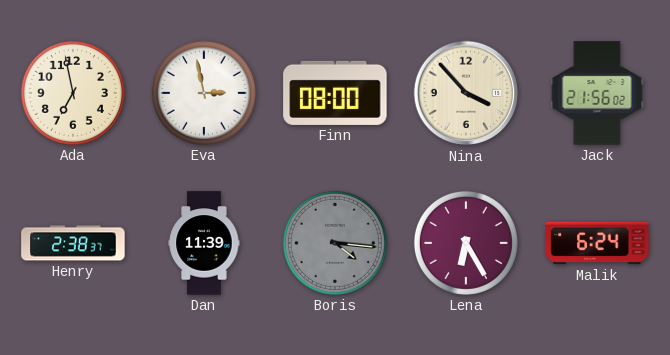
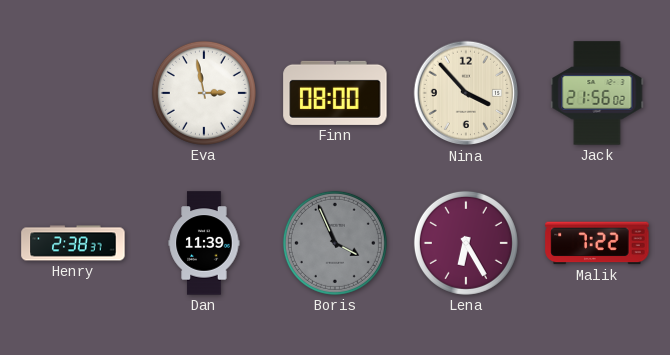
Ada: 6:58 -> none
Boris: 4:16 -> 3:56
Malik: 6:24 -> 7:22
